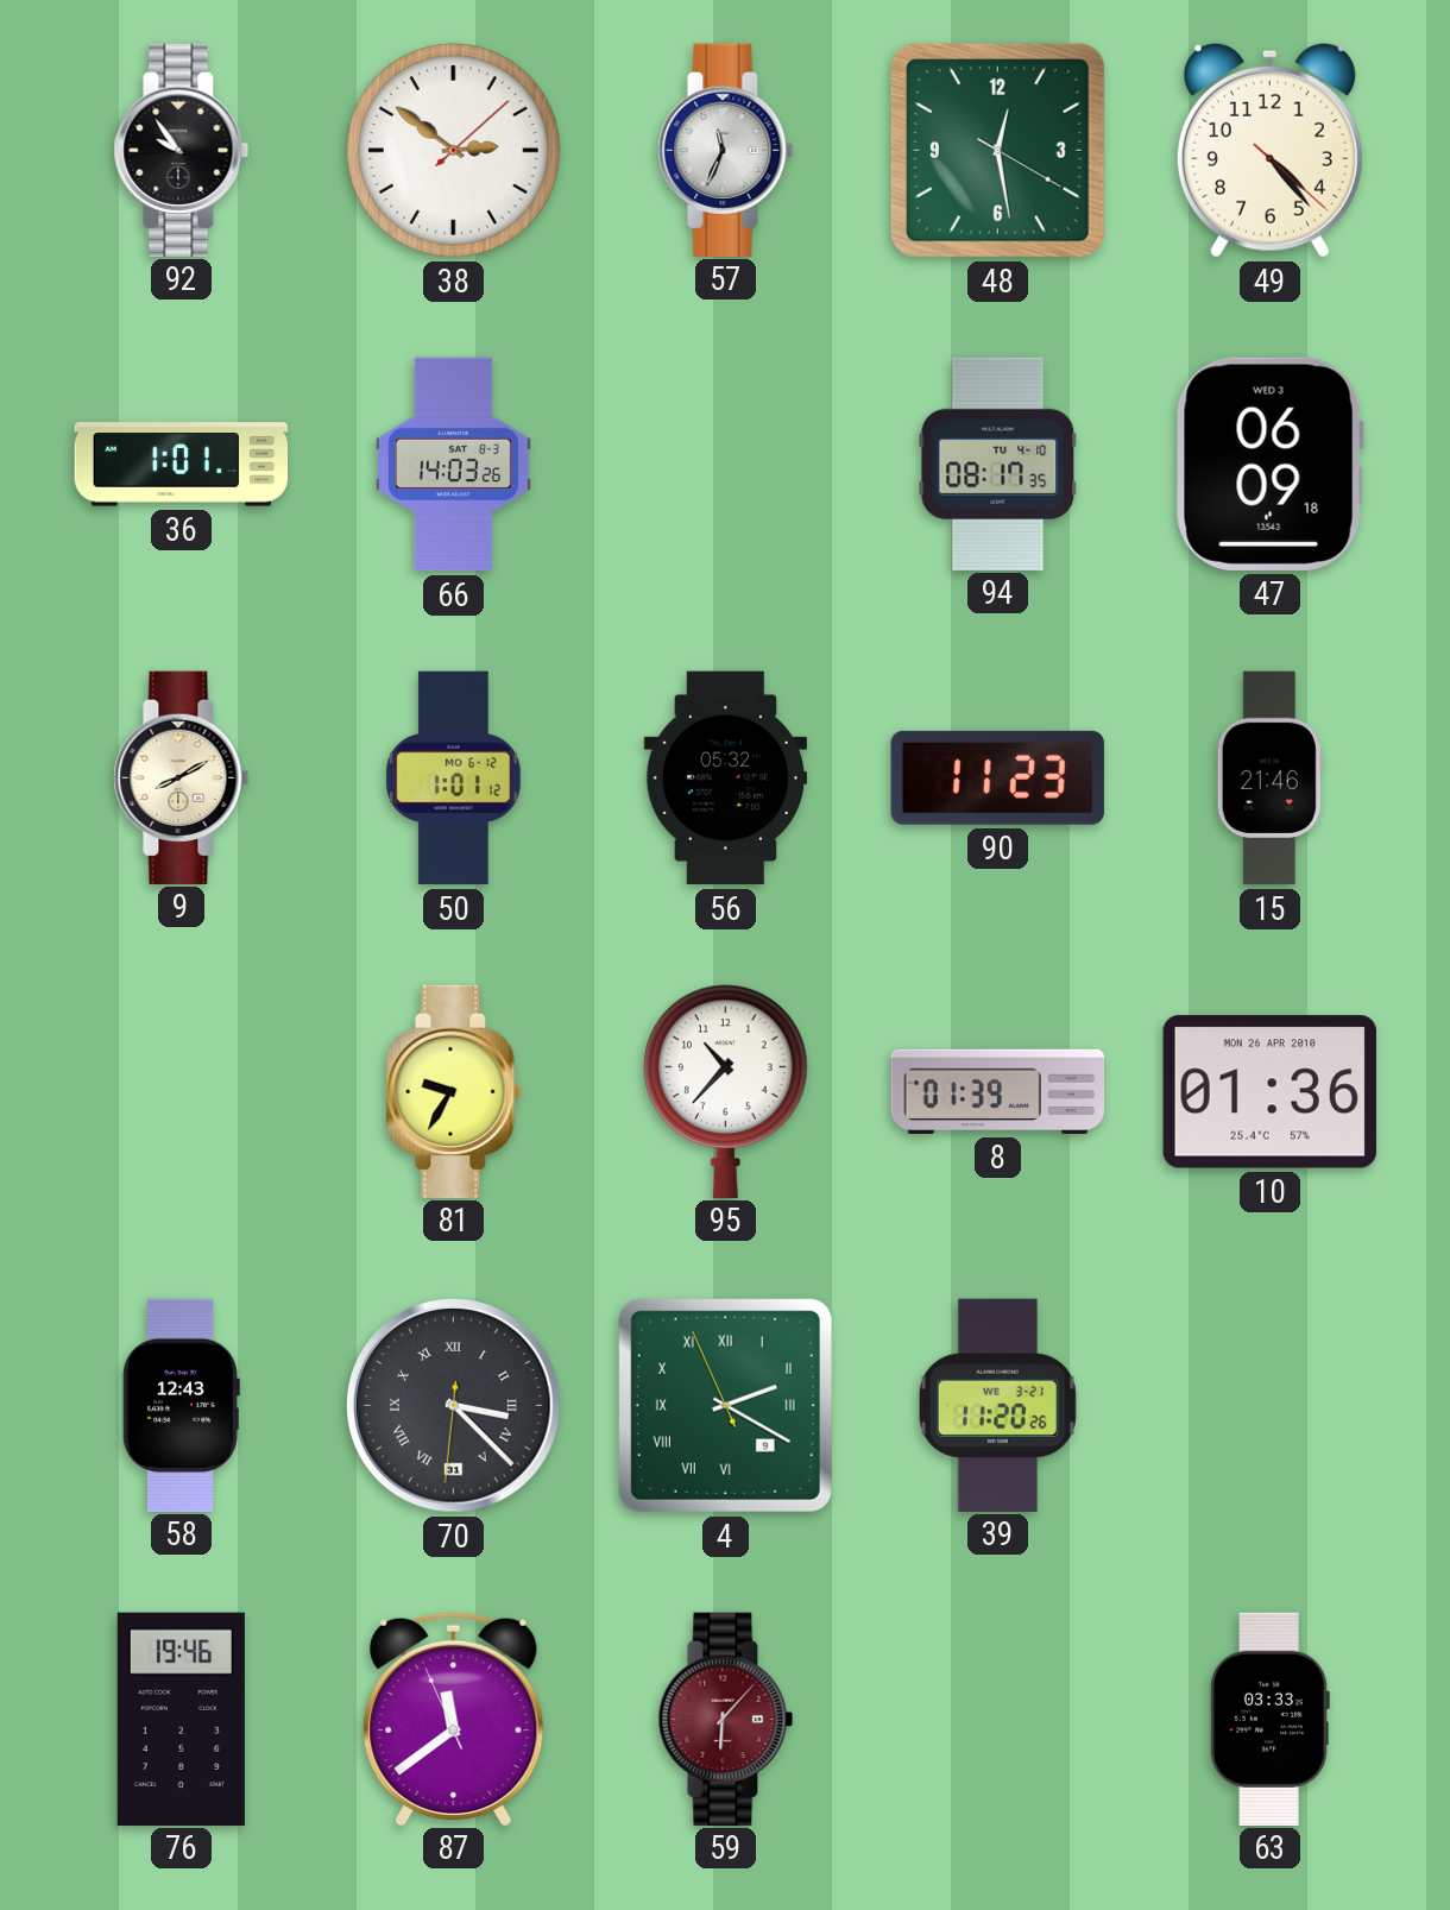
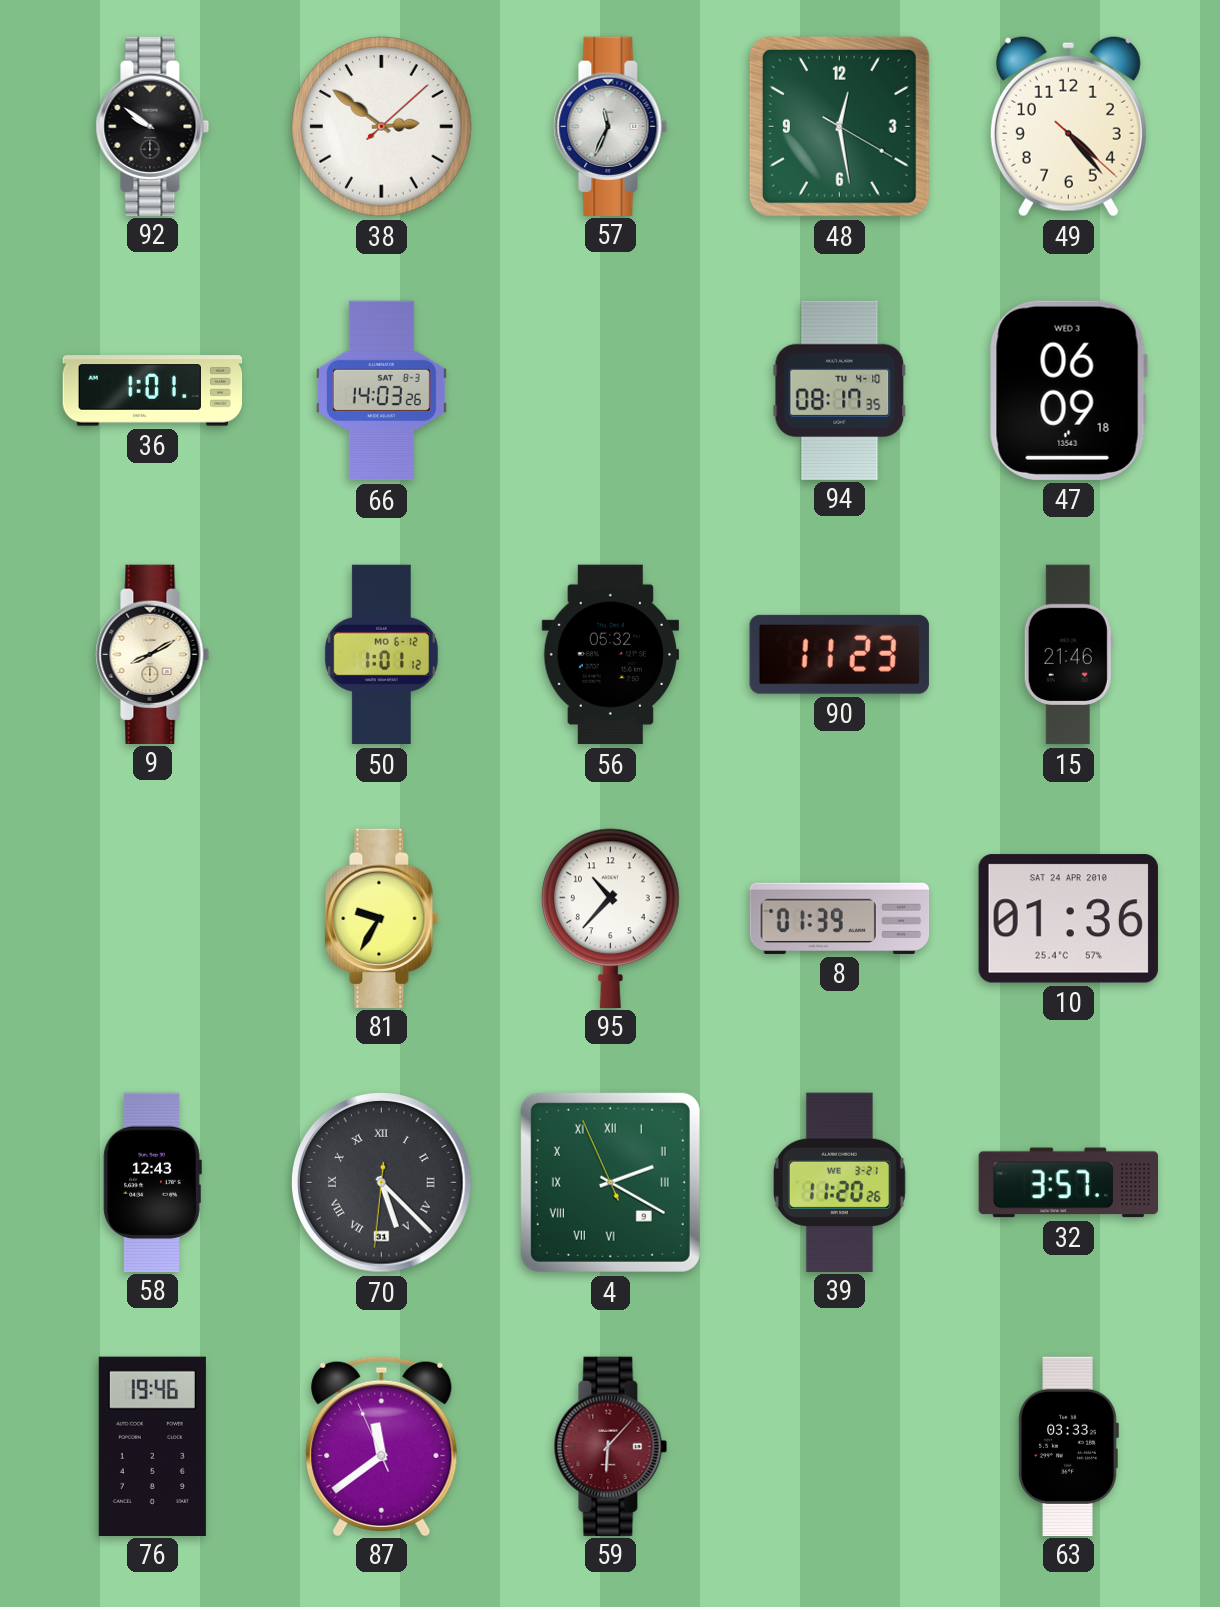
92: 9:54 -> 9:51
10 date: MON 26 APR 2010 -> SAT 24 APR 2010
70: 3:22 -> 5:22
32: none -> 3:57
